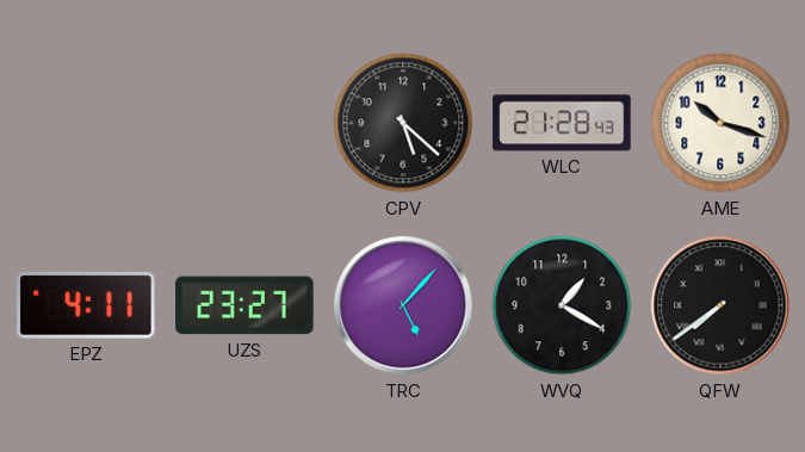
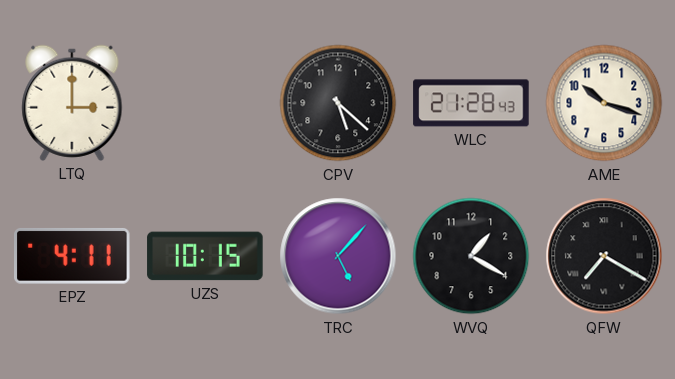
LTQ: none -> 3:00
UZS: 23:27 -> 10:15
QFW: 7:39 -> 7:20
